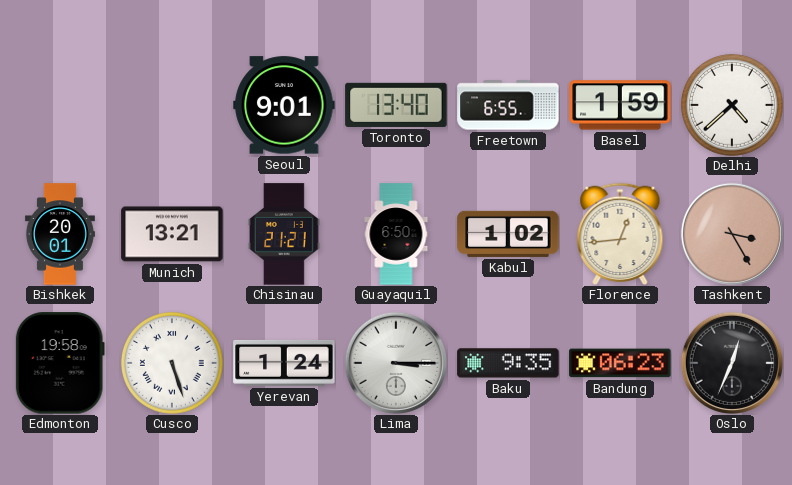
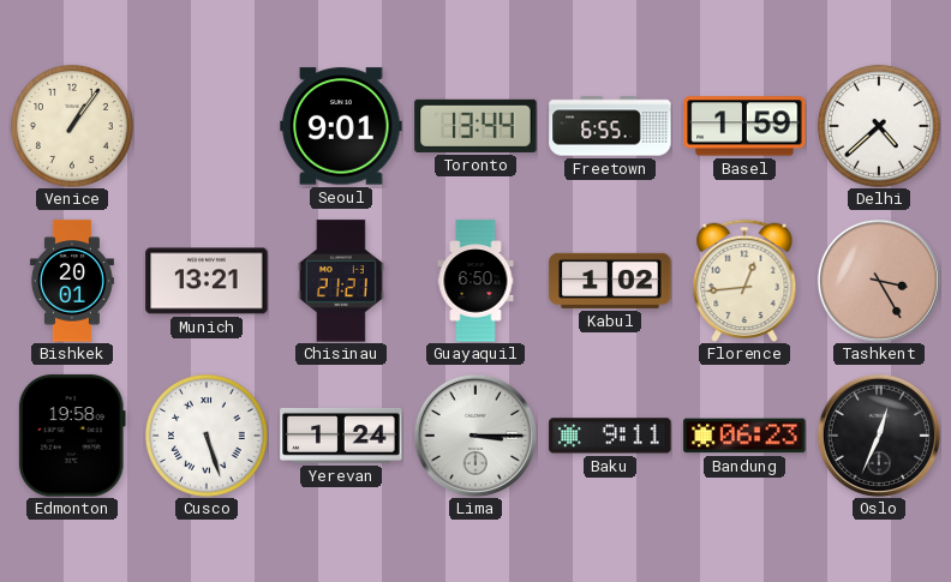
Venice: none -> 1:06
Toronto: 13:40 -> 13:44
Baku: 9:35 -> 9:11
